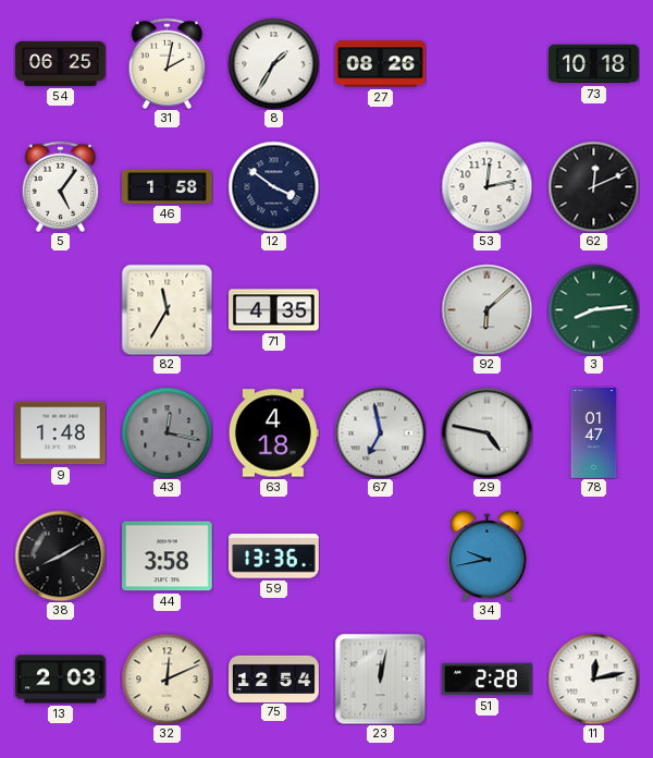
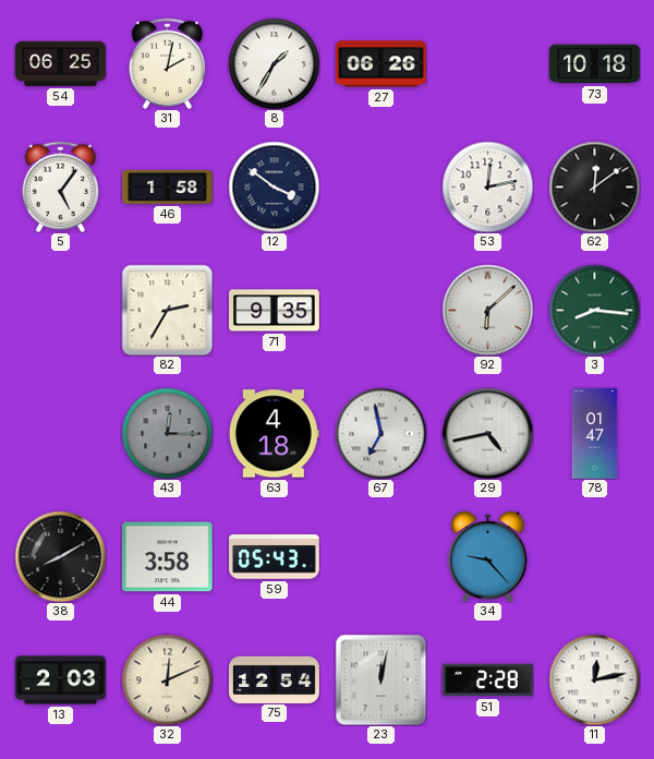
27: 08:26 -> 06:26
62: 12:11 -> 12:09
82: 11:35 -> 2:35
71: 4:35 -> 9:35
3: 8:14 -> 8:16
9: 1:48 -> none
43: 12:17 -> 12:15
29: 4:47 -> 4:43
59: 13:36 -> 05:43
34: 9:43 -> 9:23
